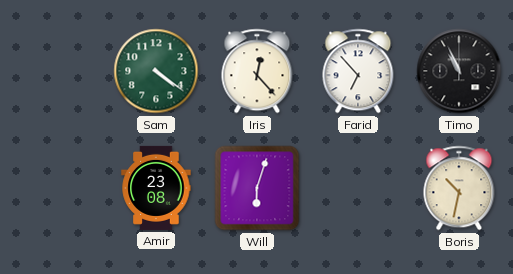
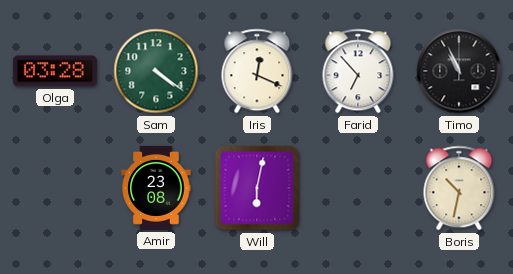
Olga: none -> 03:28
Iris: 12:23 -> 12:19
Will: 6:03 -> 6:02
